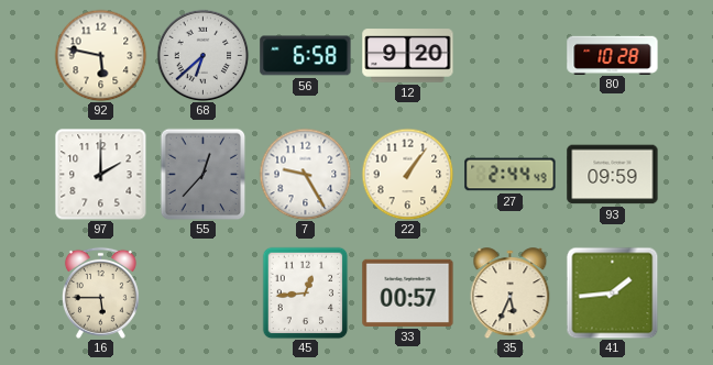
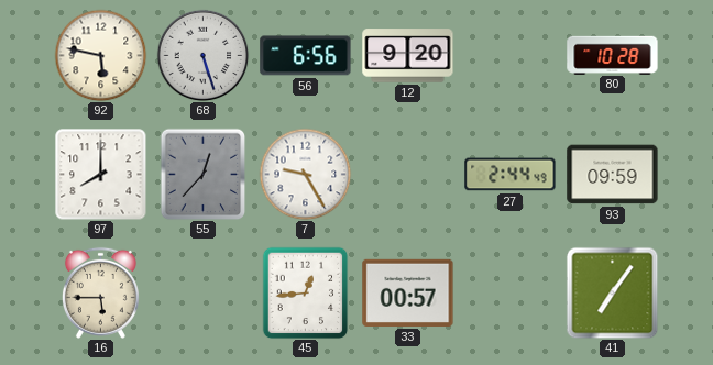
68: 6:38 -> 5:27
56: 6:58 -> 6:56
97: 2:00 -> 8:00
22: 1:06 -> none
35: 5:34 -> none
41: 1:44 -> 7:06
